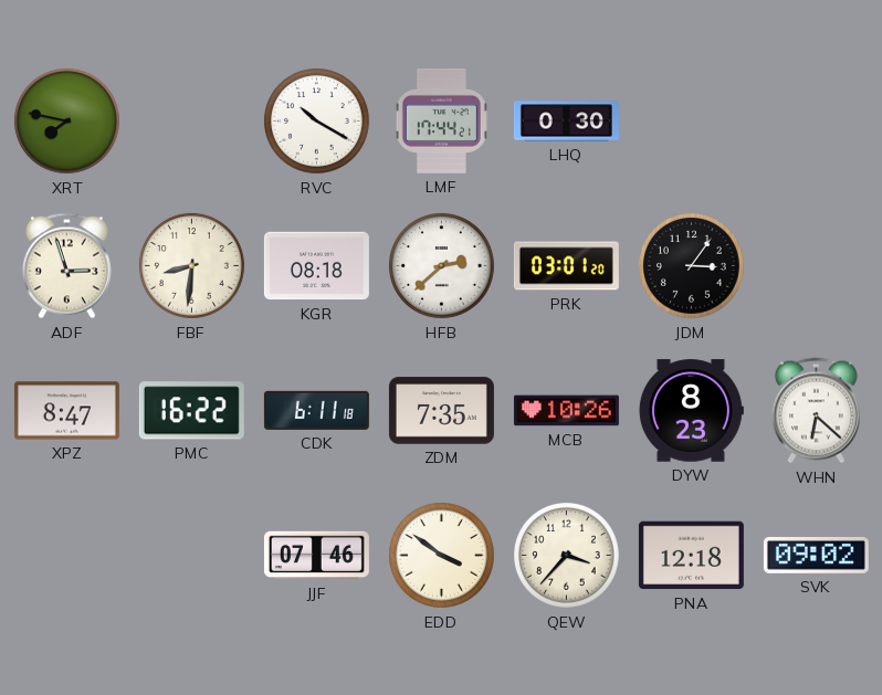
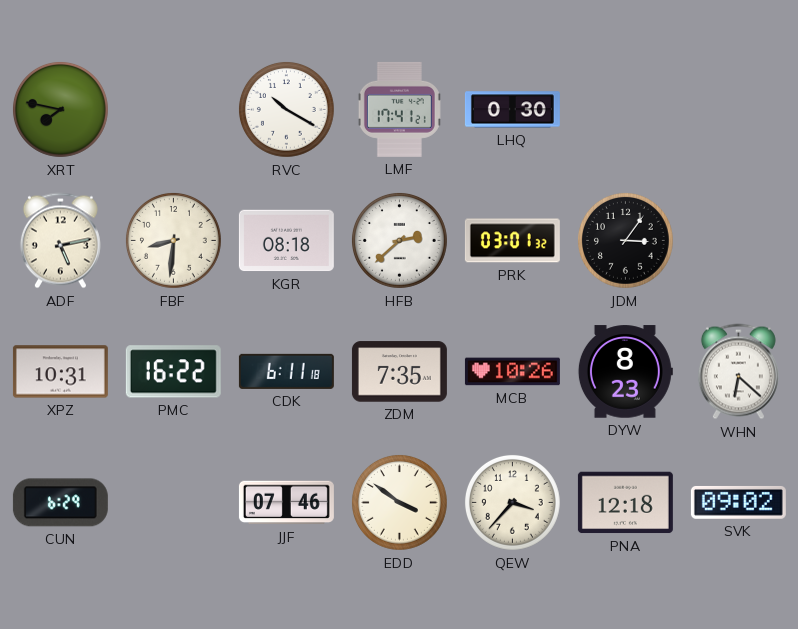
LMF: 17:44 -> 17:41
ADF: 2:57 -> 5:13
PRK: 03:01:20 -> 03:01:32
XPZ: 8:47 -> 10:31
CUN: none -> 6:29
